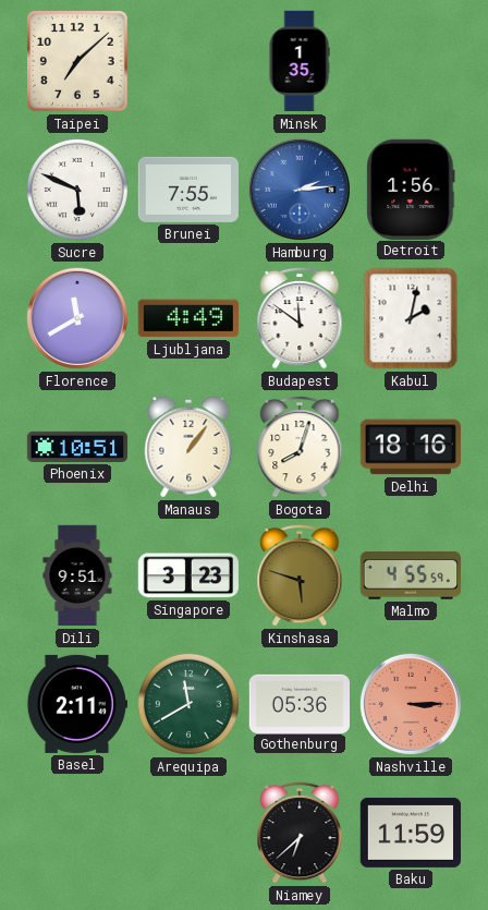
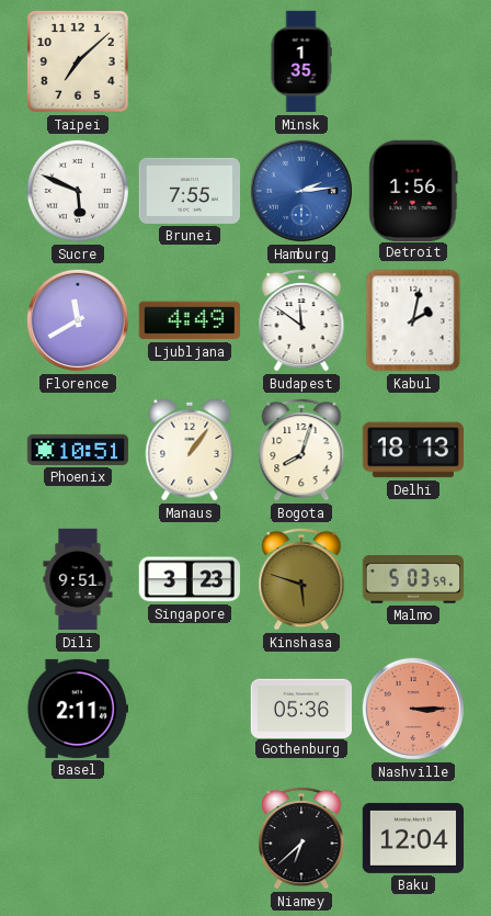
Delhi: 18:16 -> 18:13
Malmo: 4:55 -> 5:03
Arequipa: 11:40 -> none
Baku: 11:59 -> 12:04
